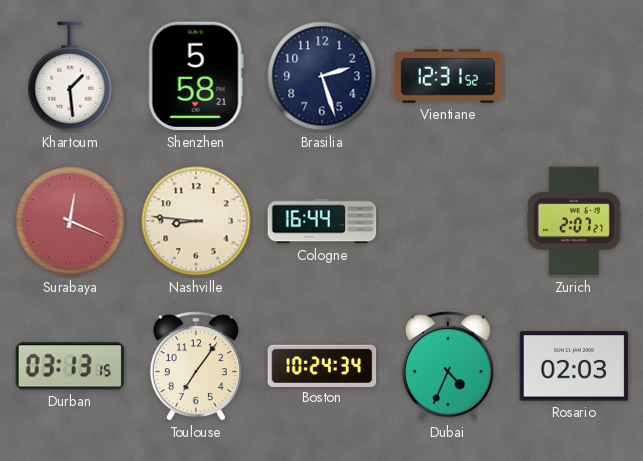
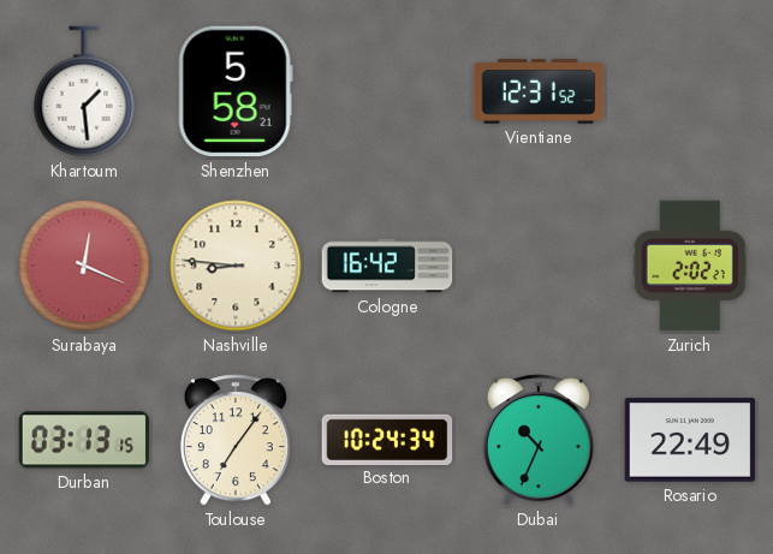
Brasilia: 2:27 -> none
Cologne: 16:44 -> 16:42
Zurich: 2:07 -> 2:02
Dubai: 4:34 -> 10:34
Rosario: 02:03 -> 22:49
